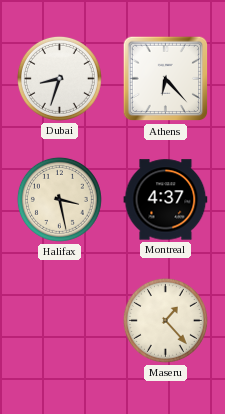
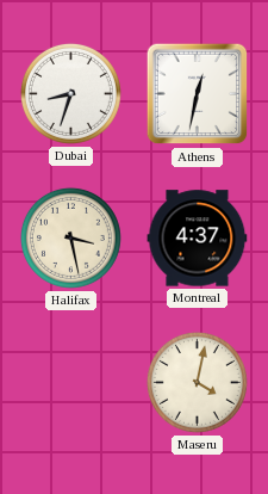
Athens: 6:23 -> 12:32
Maseru: 1:23 -> 4:02
